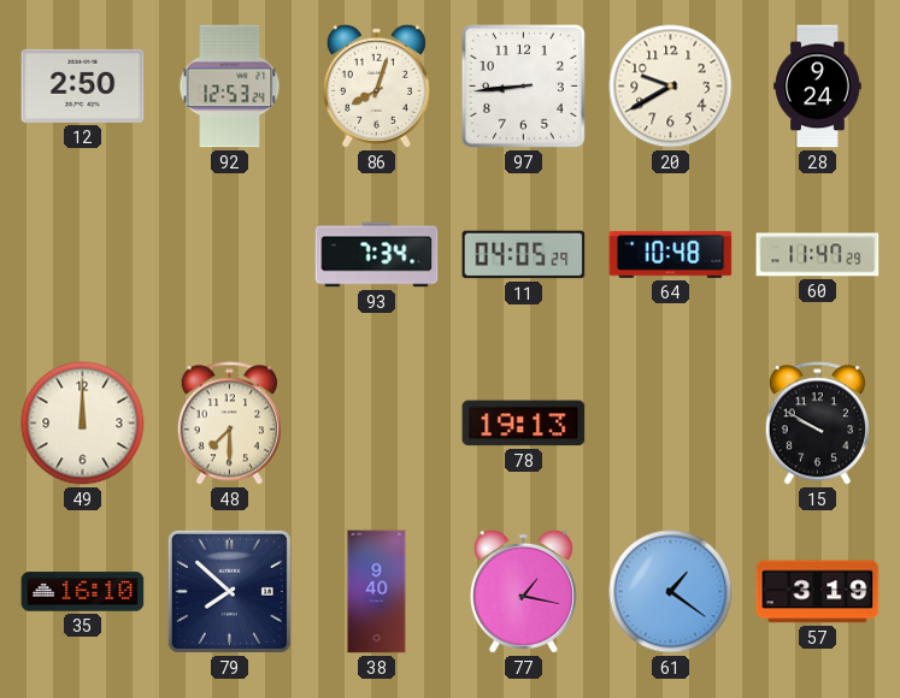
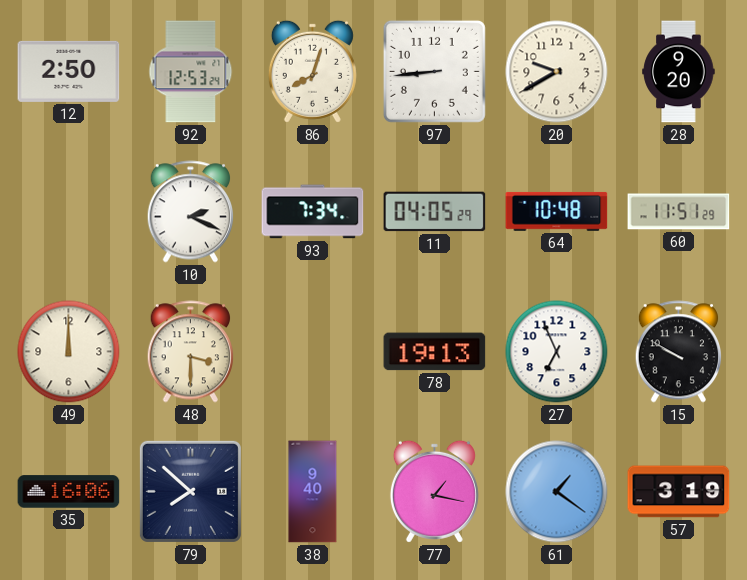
28: 9:24 -> 9:20
10: none -> 2:19
60: 11:47 -> 11:51
48: 7:30 -> 3:30
27: none -> 6:56
35: 16:10 -> 16:06
